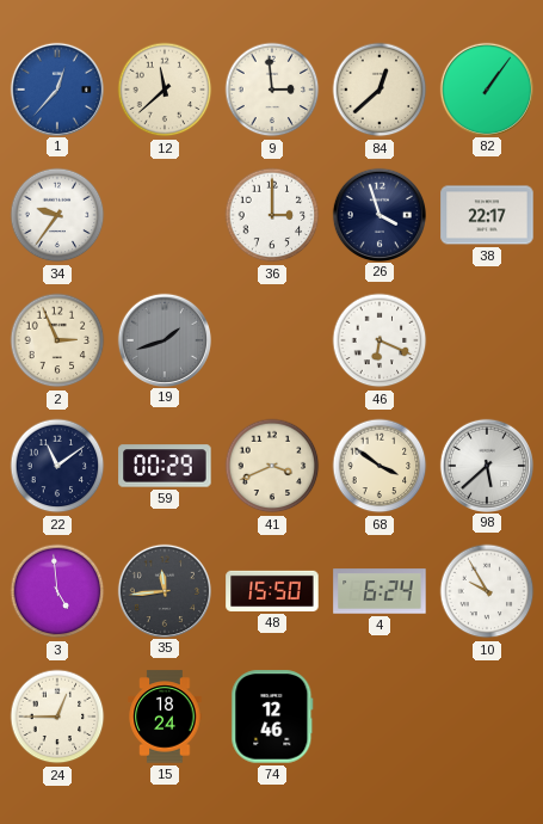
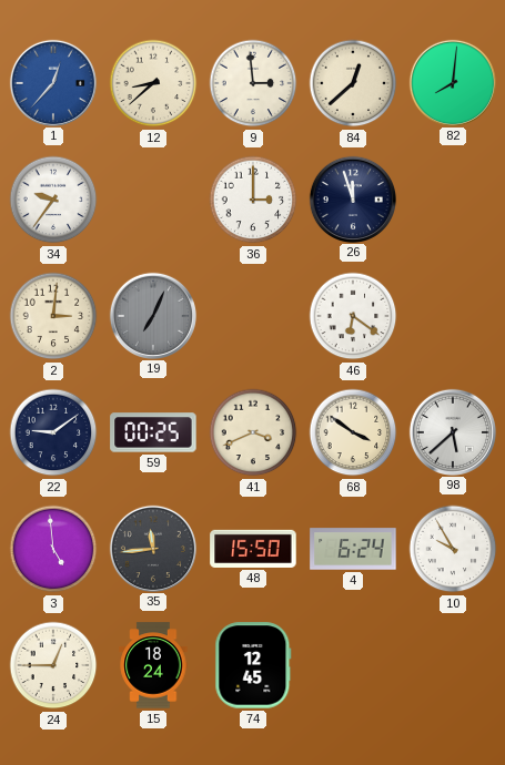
12: 11:38 -> 8:38
82: 1:06 -> 8:01
26: 3:57 -> 11:57
38: 22:17 -> none
2: 2:56 -> 3:01
19: 1:42 -> 7:04
46: 6:19 -> 6:21
22: 11:09 -> 9:09
59: 00:29 -> 00:25
74: 12:46 -> 12:45
